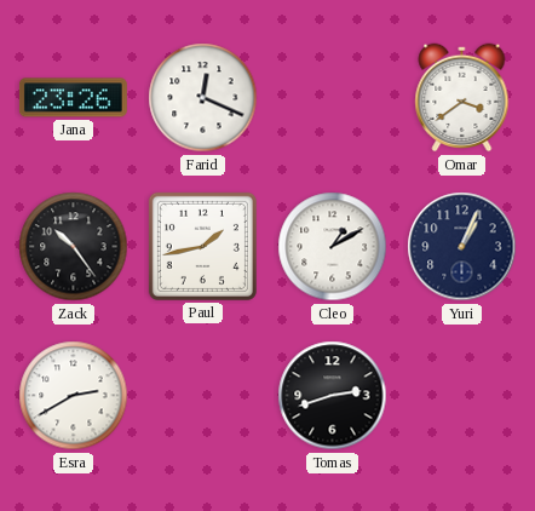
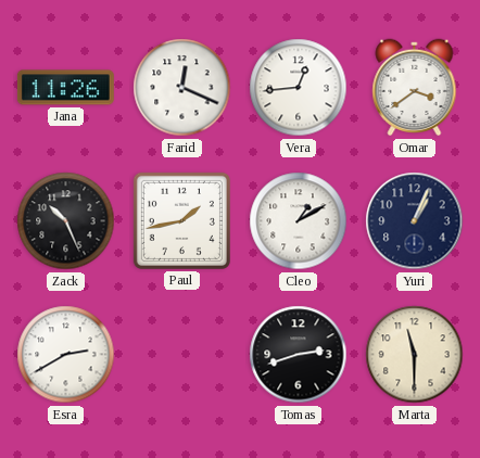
Jana: 23:26 -> 11:26
Vera: none -> 12:44
Zack: 10:24 -> 10:26
Marta: none -> 11:30
